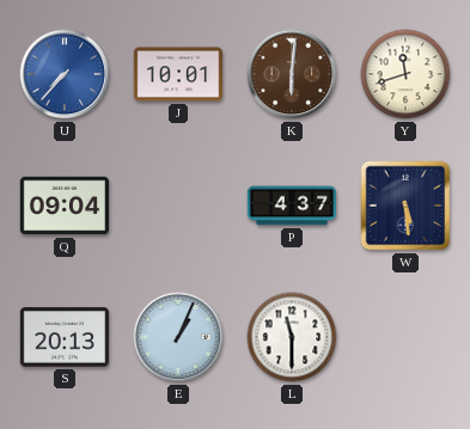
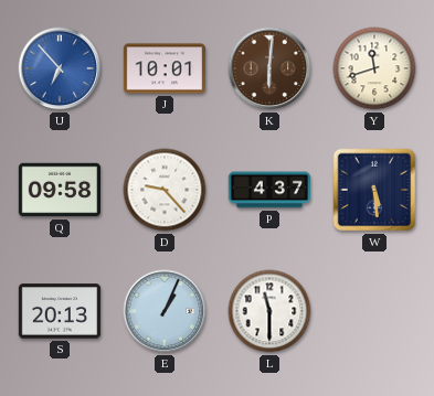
U: 7:37 -> 6:53
Q: 09:04 -> 09:58
D: none -> 9:23
